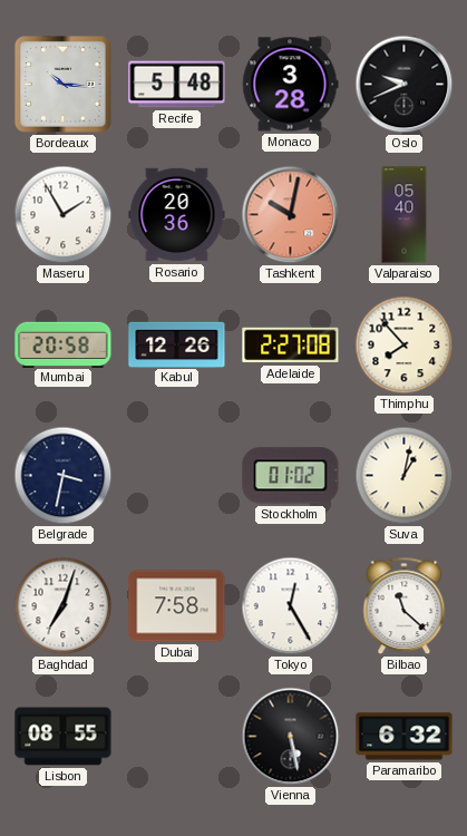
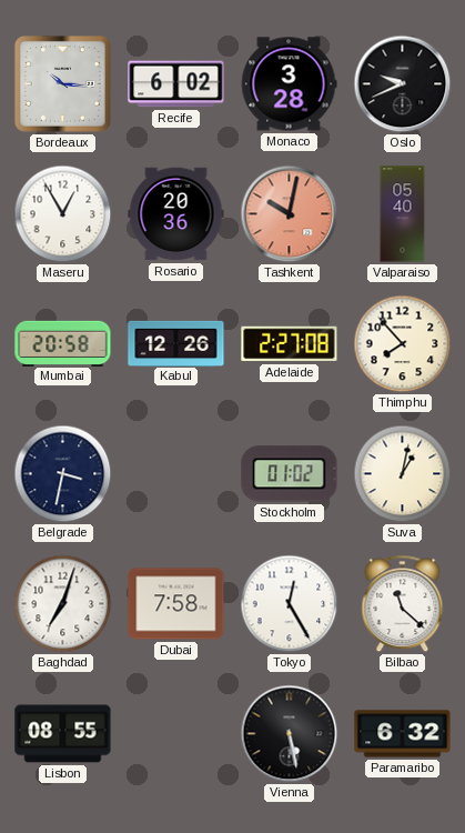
Recife: 5:48 -> 6:02
Maseru: 1:55 -> 12:55
